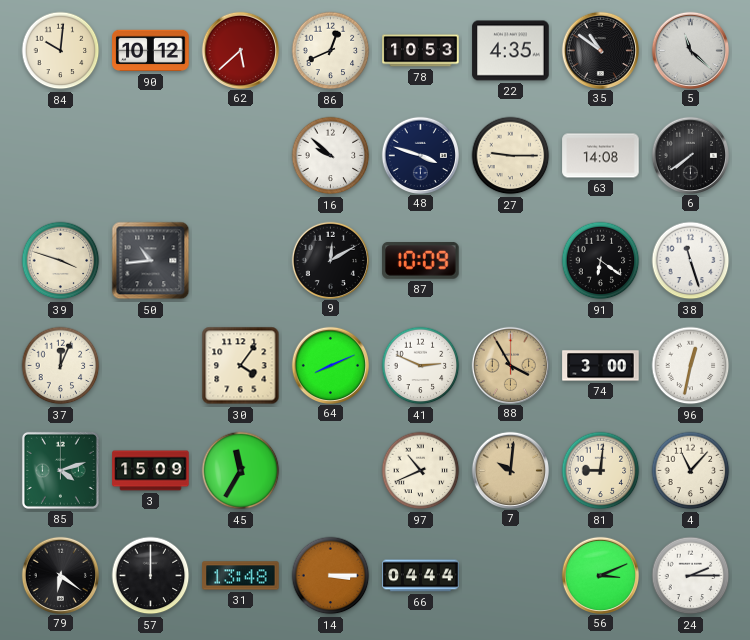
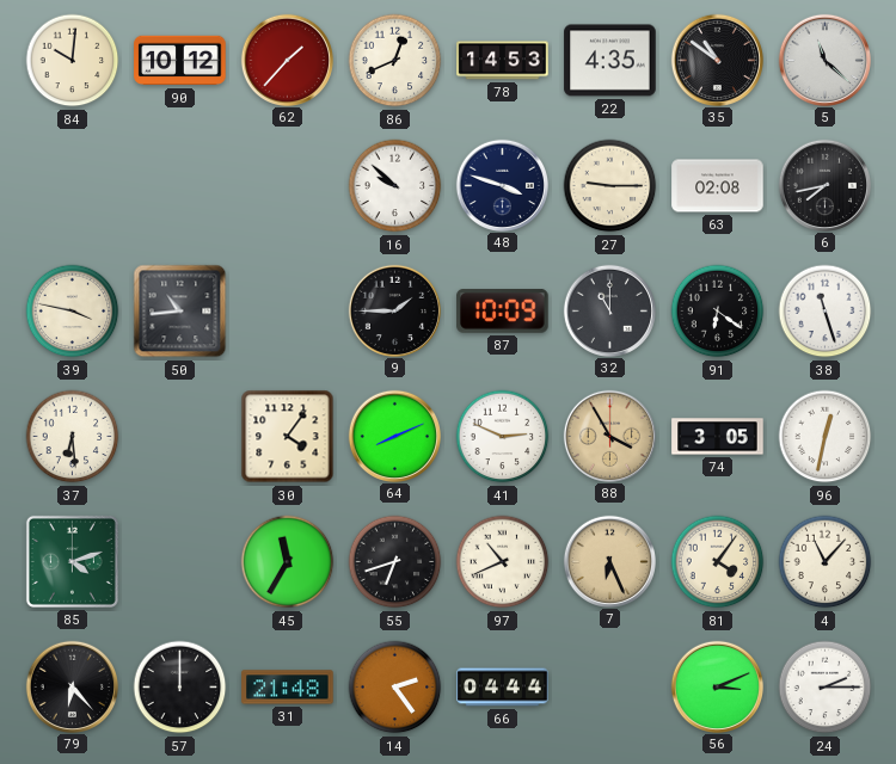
62: 5:38 -> 1:37
78: 10:53 -> 14:53
63: 14:08 -> 02:08
6: 7:39 -> 7:43
39: 3:48 -> 3:47
9: 12:10 -> 1:45
32: none -> 11:00
37: 12:04 -> 6:29
74: 3:00 -> 3:05
3: 15:09 -> none
55: none -> 6:42
7: 10:01 -> 6:26
81: 9:01 -> 4:06
79: 6:21 -> 6:23
31: 13:48 -> 21:48
14: 3:15 -> 2:24
